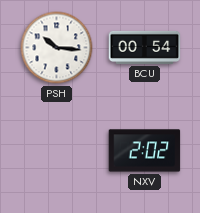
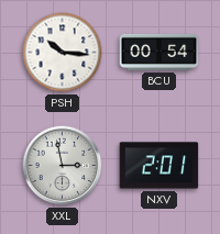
XXL: none -> 2:58
NXV: 2:02 -> 2:01
